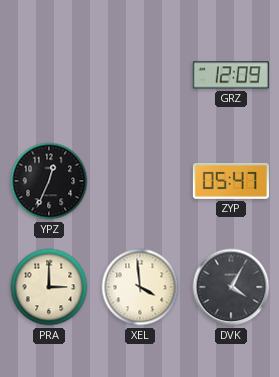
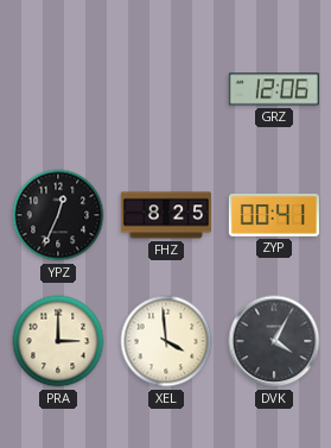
GRZ: 12:09 -> 12:06
FHZ: none -> 8:25
ZYP: 05:47 -> 00:41
